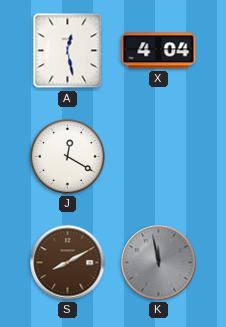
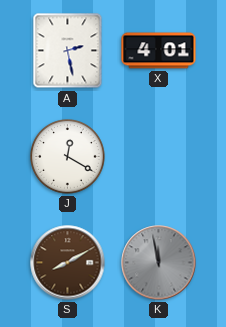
A: 12:28 -> 2:28
X: 4:04 -> 4:01
